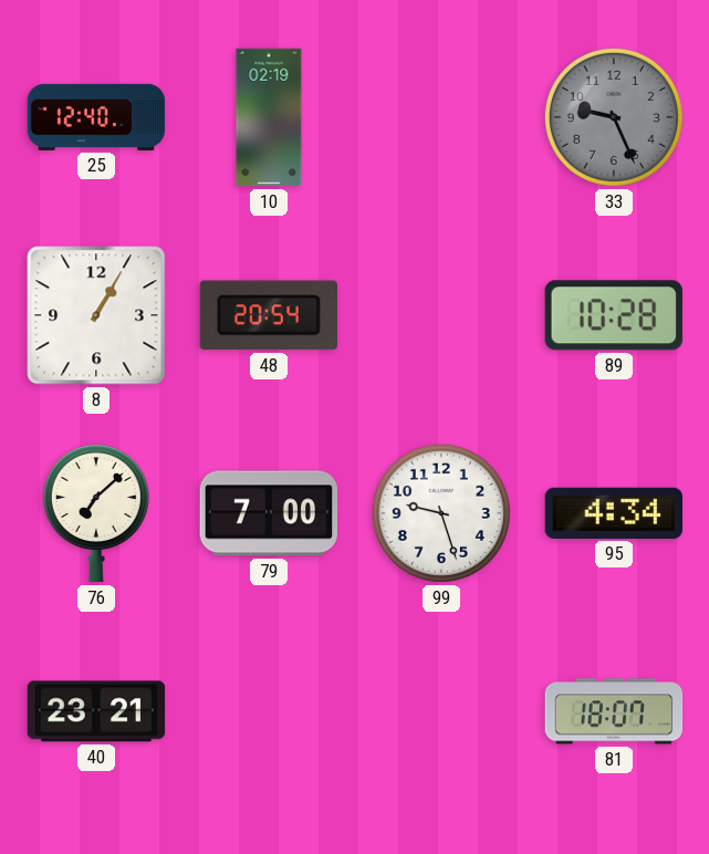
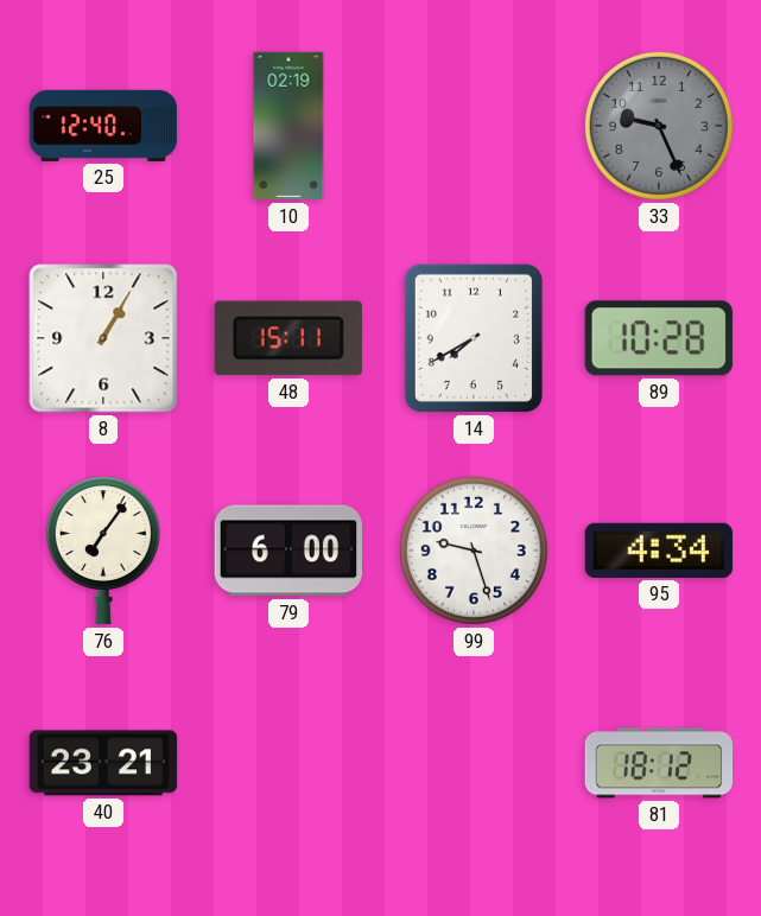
48: 20:54 -> 15:11
14: none -> 7:40
76: 7:08 -> 7:06
79: 7:00 -> 6:00
81: 18:07 -> 18:12
